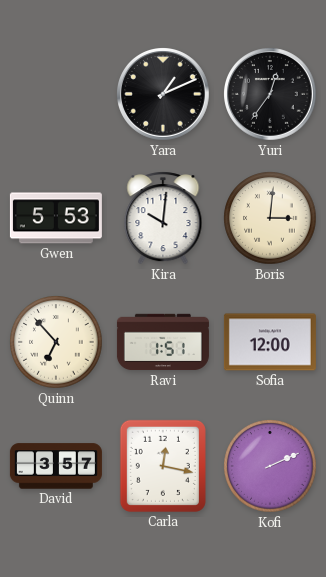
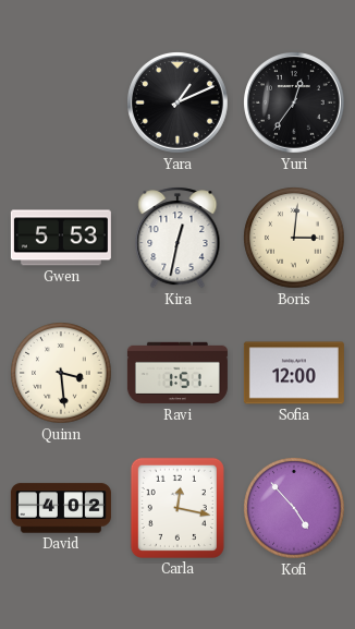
Kira: 10:01 -> 12:32
Quinn: 6:53 -> 3:29
David: 3:57 -> 4:02
Kofi: 2:11 -> 4:53
